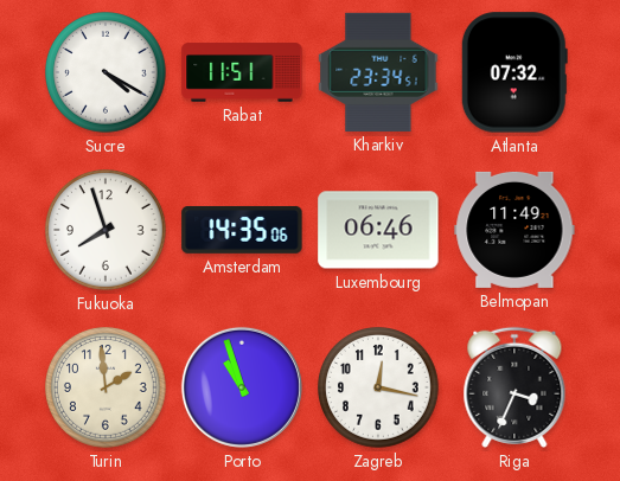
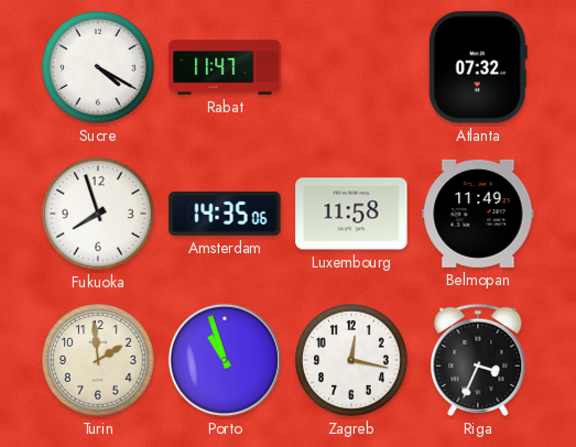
Rabat: 11:51 -> 11:47
Kharkiv: 23:34 -> none
Luxembourg: 06:46 -> 11:58
